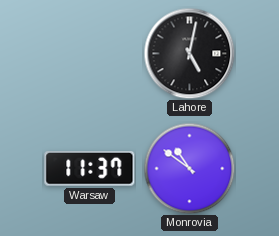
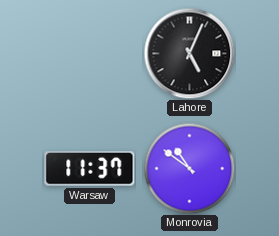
Lahore: 5:02 -> 5:04
